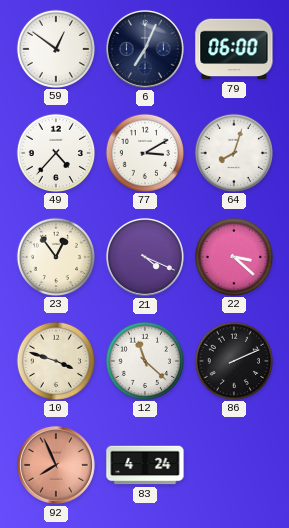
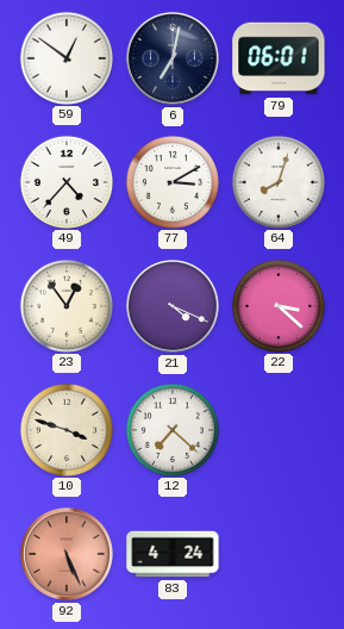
6: 7:04 -> 7:02
79: 06:00 -> 06:01
12: 11:22 -> 7:22
86: 2:11 -> none
92: 7:56 -> 5:26
